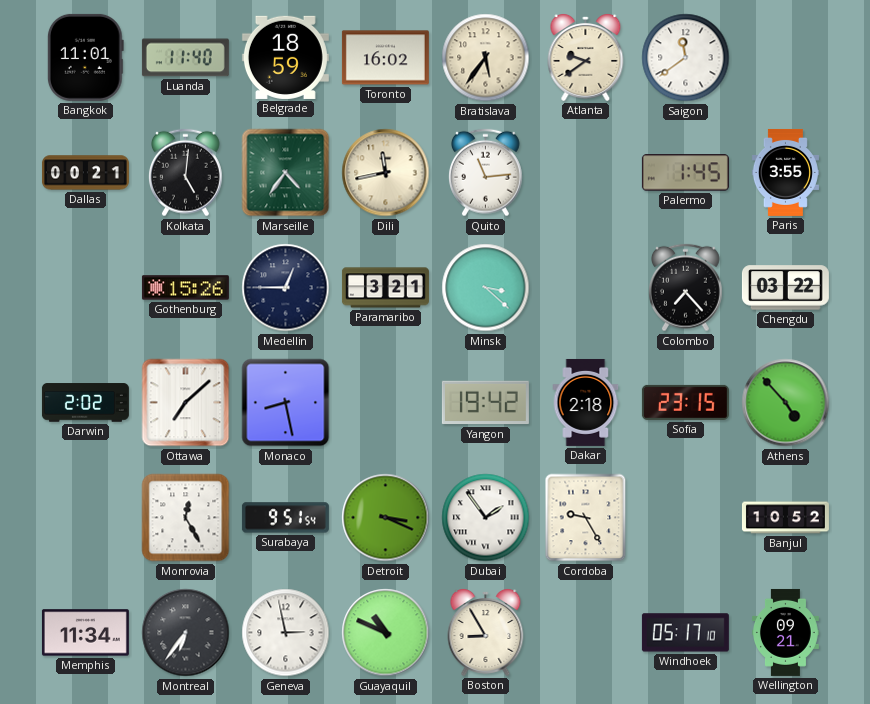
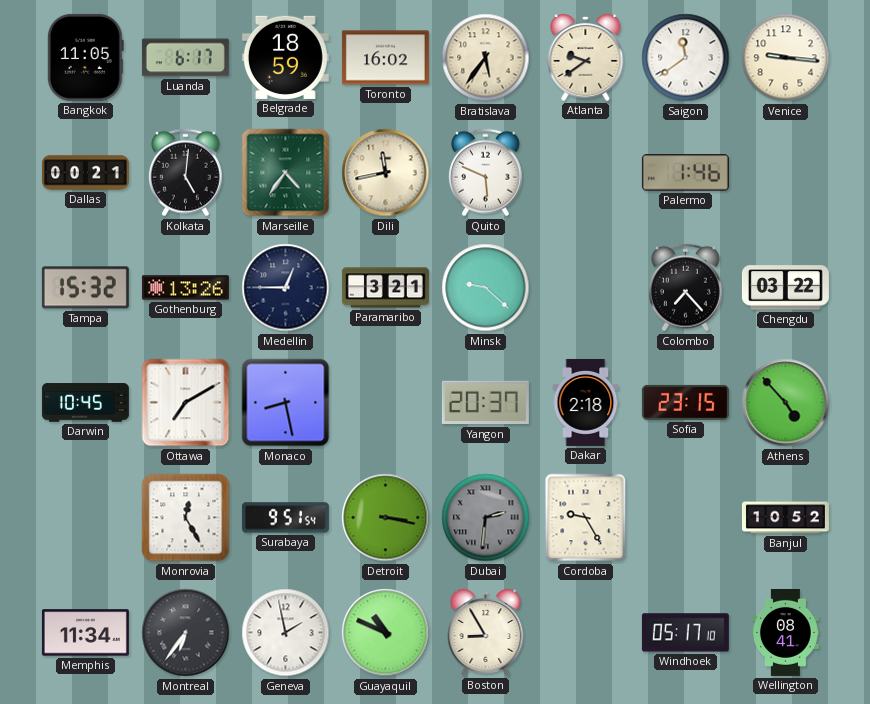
Bangkok: 11:01 -> 11:05
Luanda: 11:40 -> 6:17
Venice: none -> 9:16
Quito: 11:14 -> 5:49
Palermo: 1:45 -> 1:46
Paris: 3:55 -> none
Tampa: none -> 15:32
Gothenburg: 15:26 -> 13:26
Minsk: 3:22 -> 9:22
Darwin: 2:02 -> 10:45
Ottawa: 7:08 -> 7:10
Yangon: 19:42 -> 20:37
Detroit: 3:19 -> 3:17
Dubai: 1:54 -> 2:31
Dubai dial: white -> grey
Geneva: 2:58 -> 1:58
Wellington: 09:21 -> 08:41
